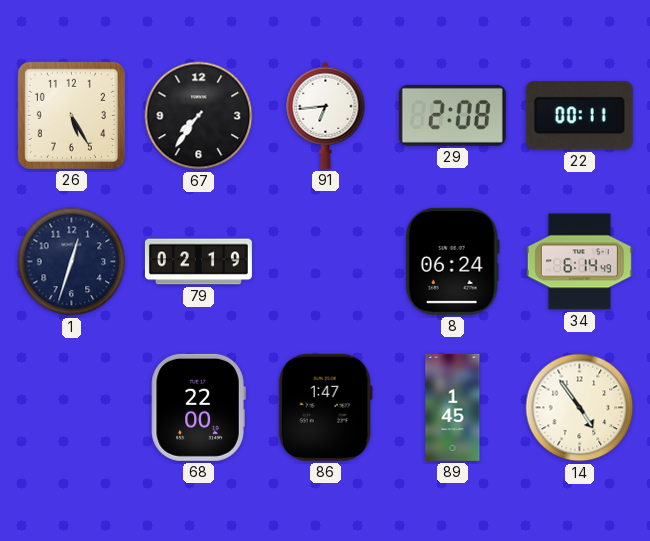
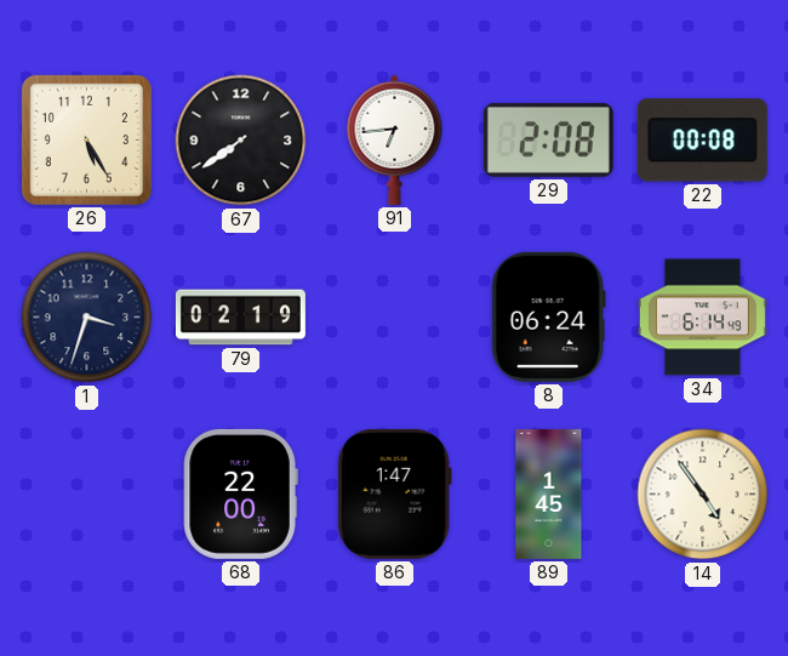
67: 7:36 -> 7:39
22: 00:11 -> 00:08
1: 12:33 -> 3:33
